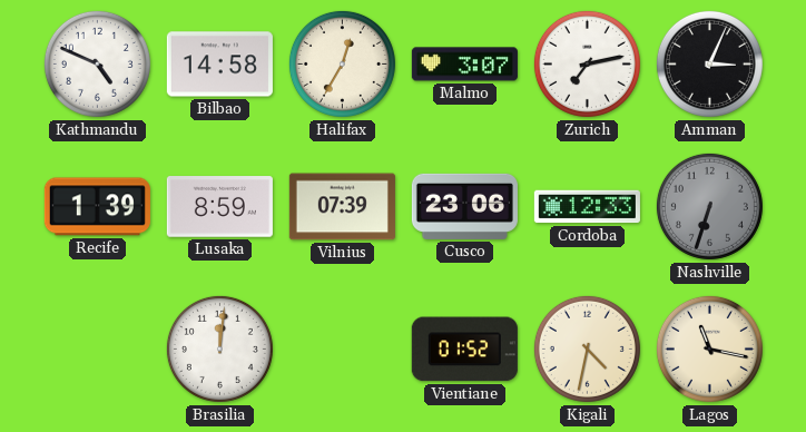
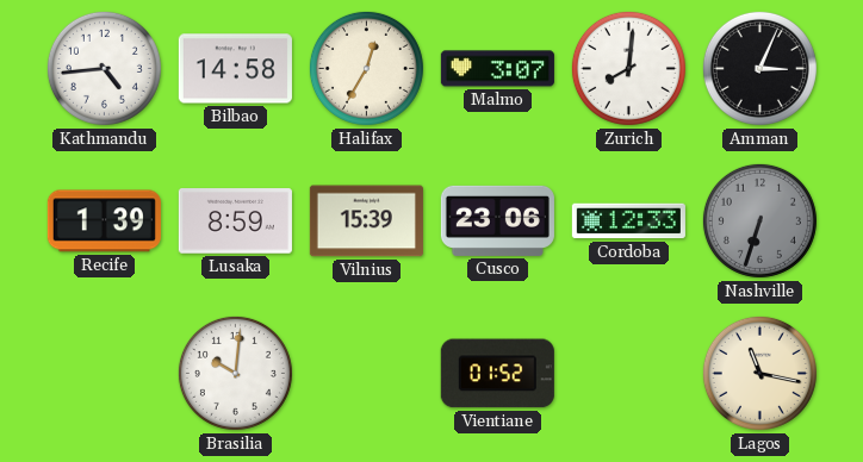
Kathmandu: 4:49 -> 4:44
Zurich: 7:13 -> 8:01
Vilnius: 07:39 -> 15:39
Brasilia: 12:01 -> 10:01
Kigali: 4:32 -> none
